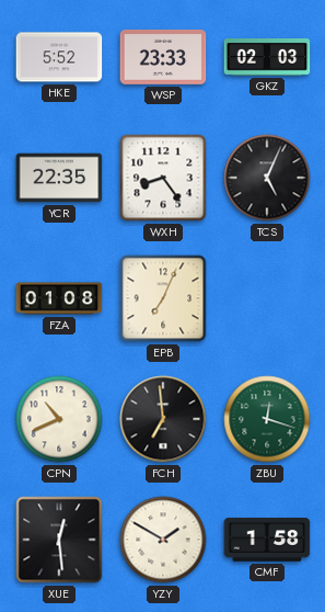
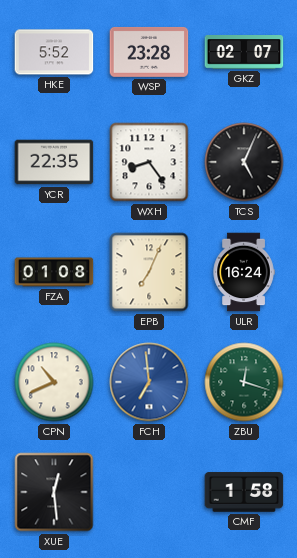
WSP: 23:33 -> 23:28
GKZ: 02:03 -> 02:07
ULR: none -> 16:24
FCH dial: black -> blue
YZY: 1:50 -> none
